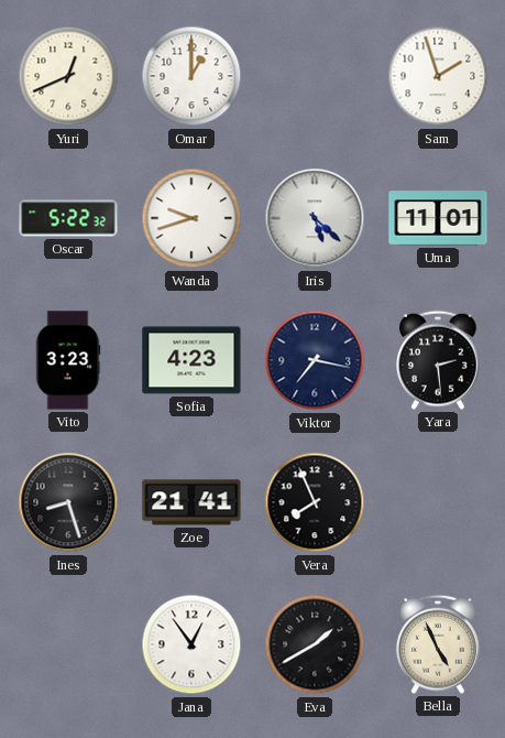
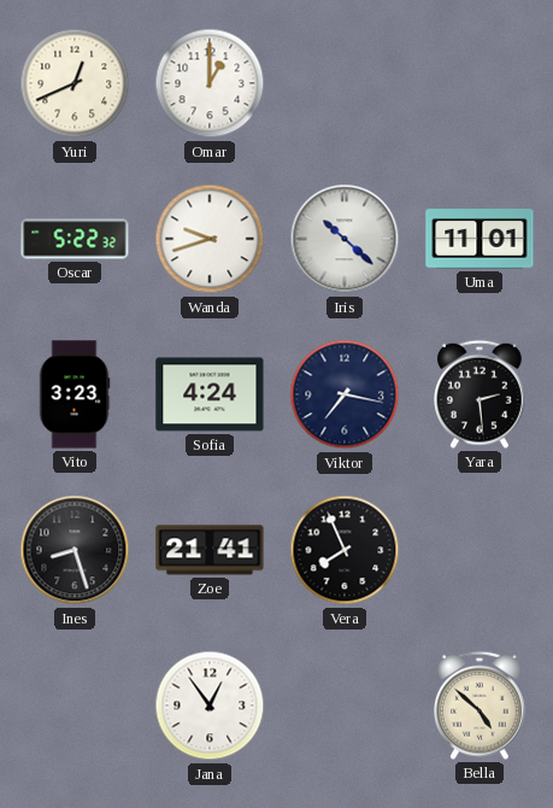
Sam: 1:57 -> none
Iris: 5:22 -> 10:22
Sofia: 4:23 -> 4:24
Eva: 1:40 -> none
Bella: 4:56 -> 4:52
